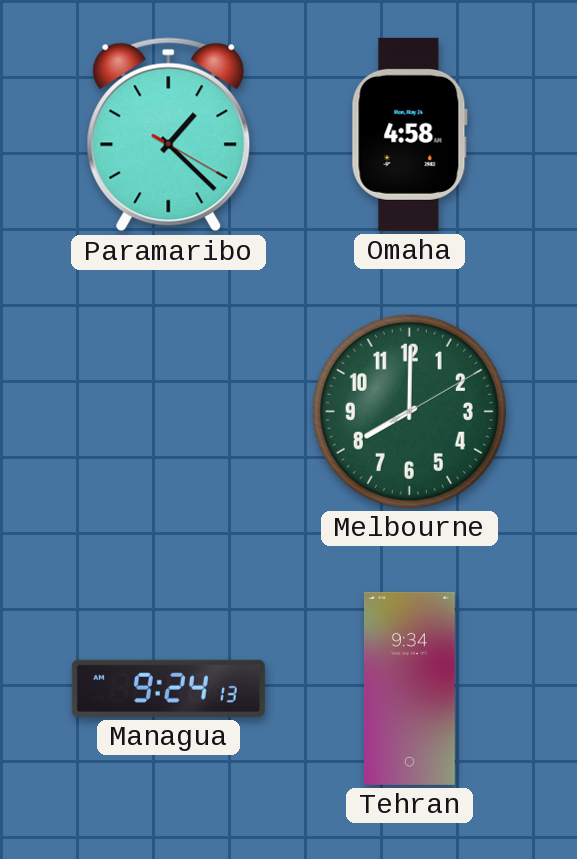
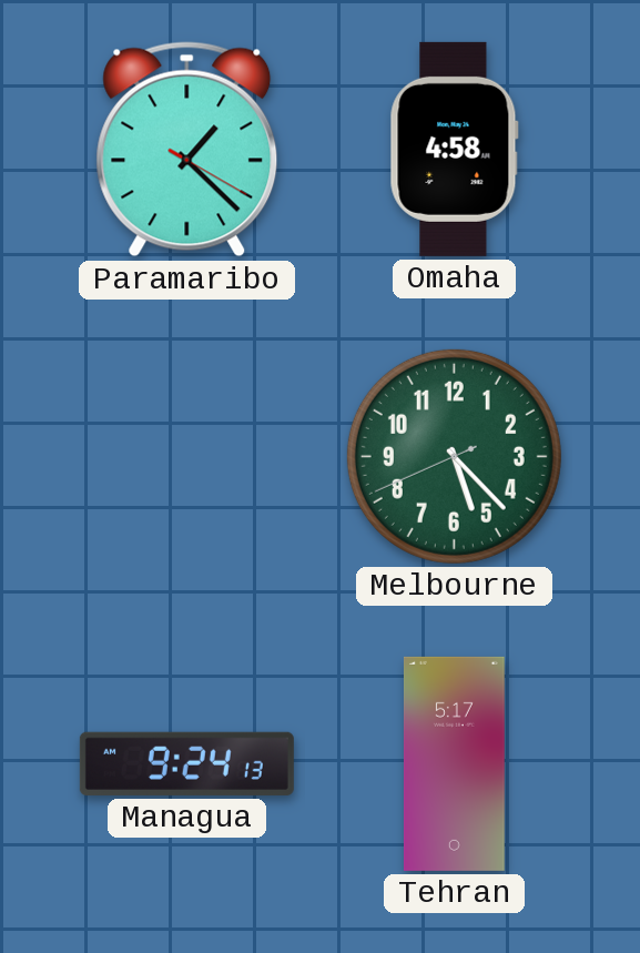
Melbourne: 8:00 -> 5:22
Tehran: 9:34 -> 5:17
